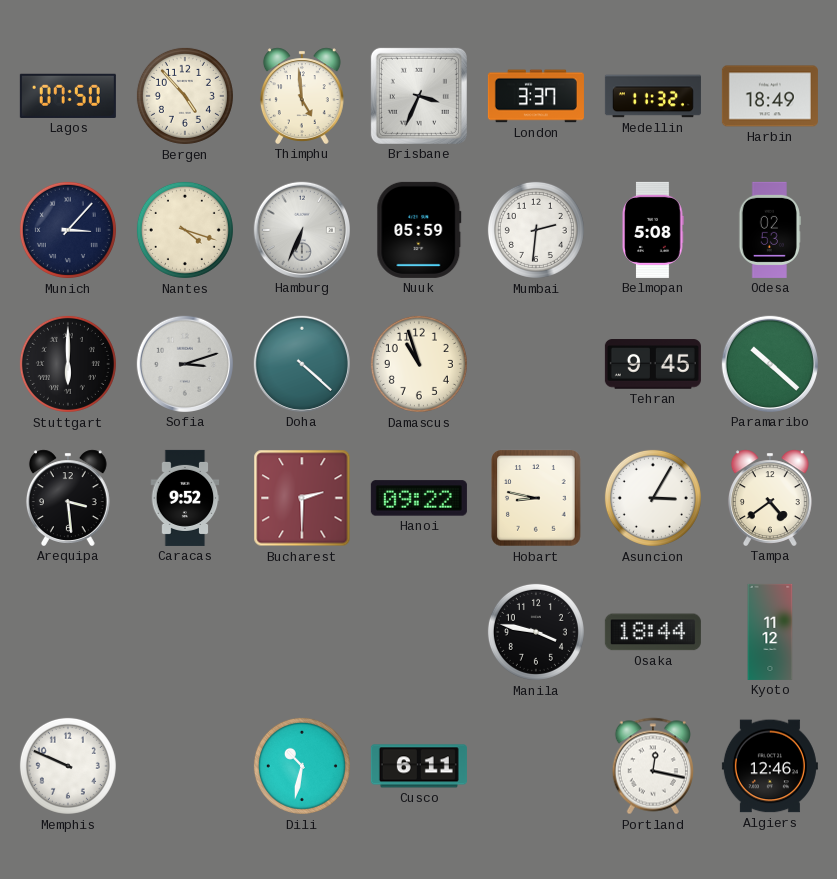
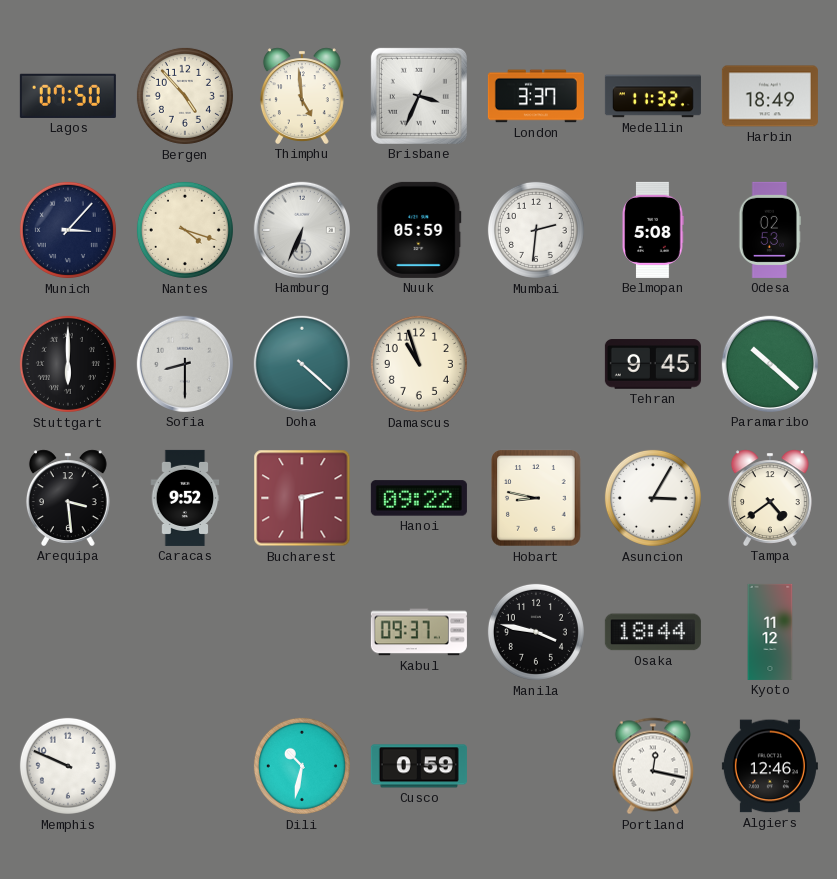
Sofia: 3:12 -> 8:30
Kabul: none -> 09:37
Cusco: 6:11 -> 0:59
